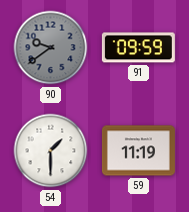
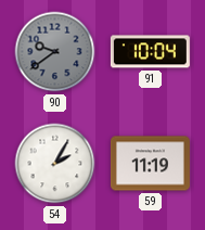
91: 09:59 -> 10:04
54: 1:30 -> 2:05
